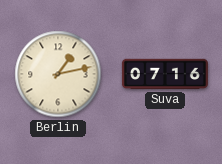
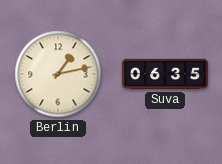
Suva: 07:16 -> 06:35
